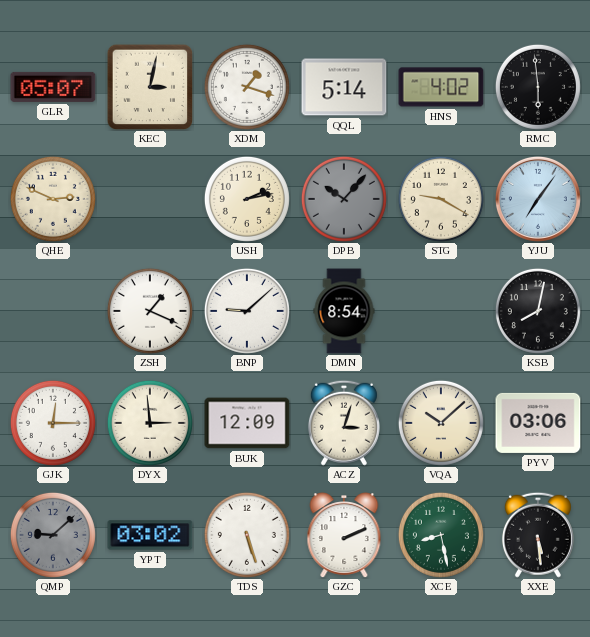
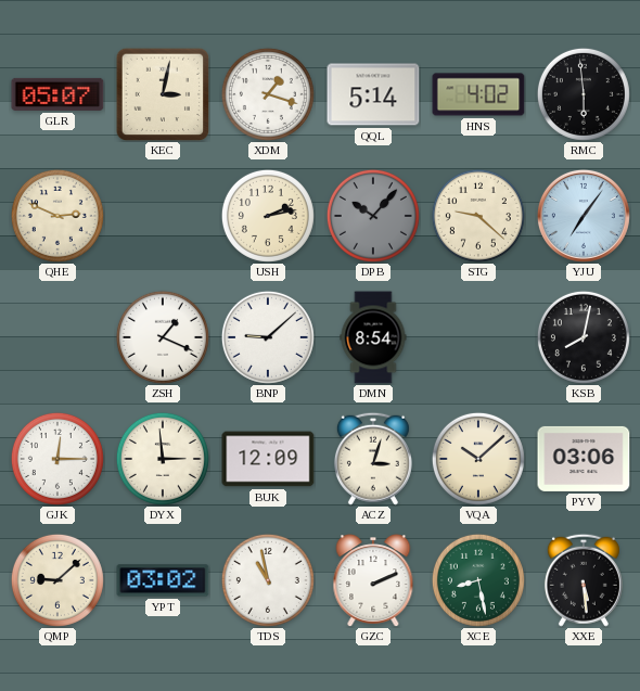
STG: 9:20 -> 9:22
QMP dial: grey -> cream
TDS: 5:27 -> 10:58
